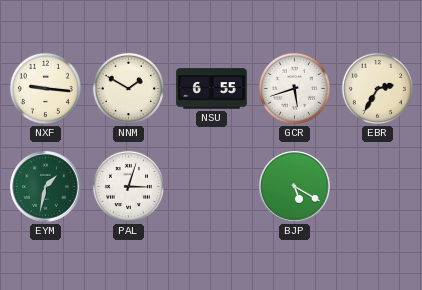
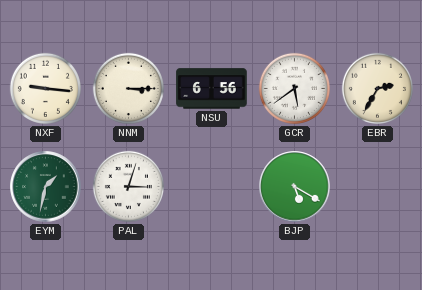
NNM: 1:50 -> 3:15
NSU: 6:55 -> 6:56
GCR: 5:42 -> 5:39
